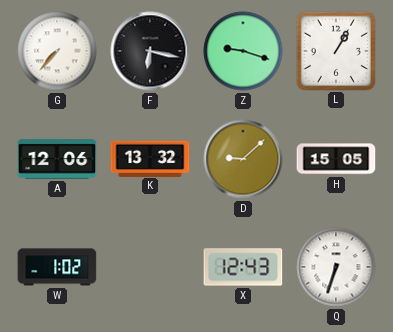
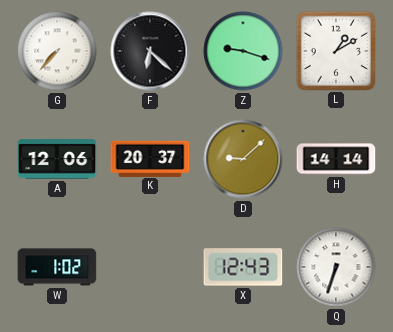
F: 6:17 -> 6:22
L: 1:05 -> 1:10
K: 13:32 -> 20:37
H: 15:05 -> 14:14
